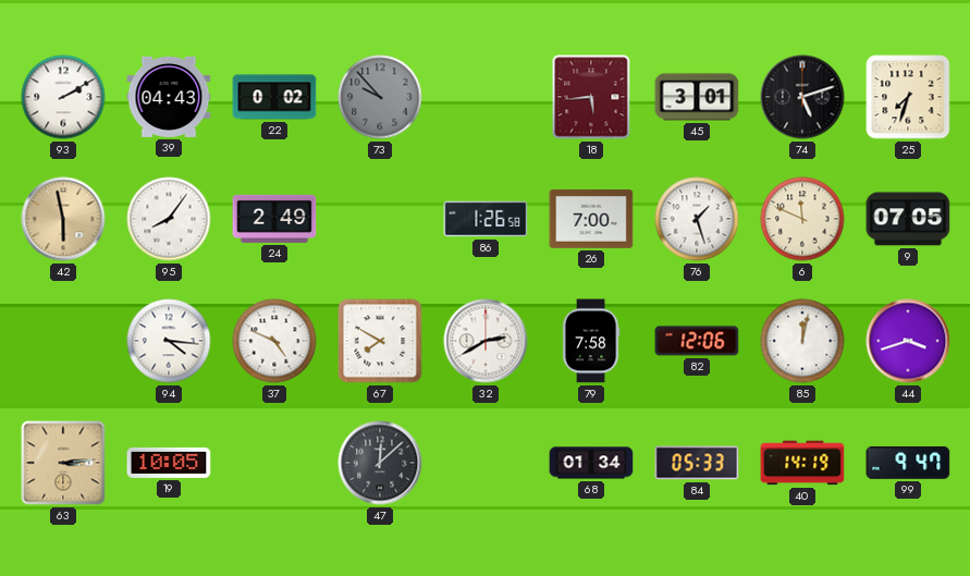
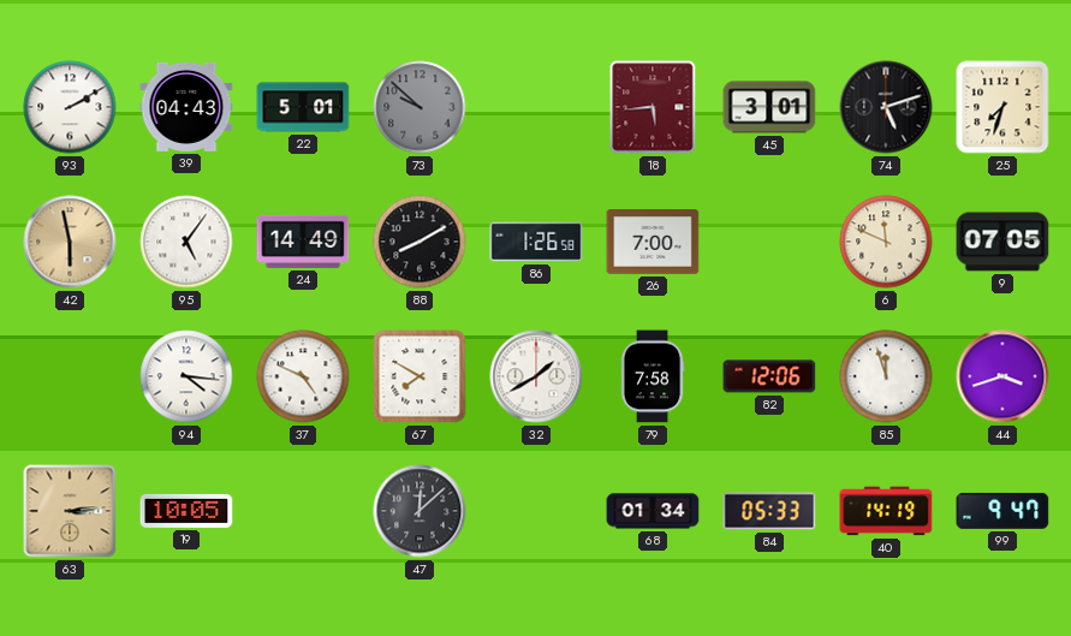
22: 0:02 -> 5:01
73: 9:53 -> 9:52
95: 8:06 -> 5:06
24: 2:49 -> 14:49
88: none -> 8:10
76: 1:27 -> none
32: 2:40 -> 1:40
85: 12:02 -> 11:57
